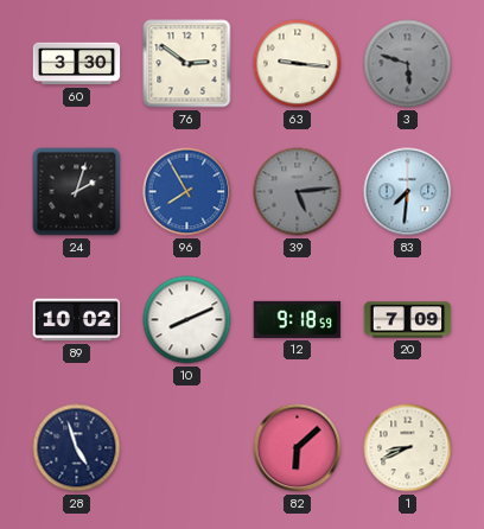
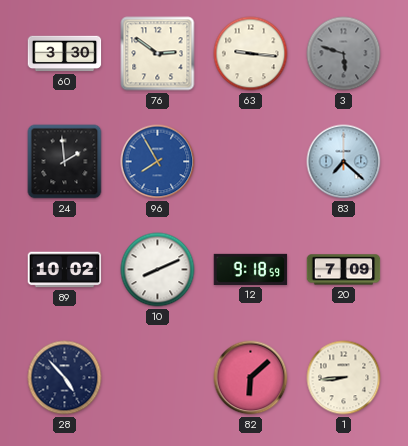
24: 2:03 -> 1:59
39: 5:14 -> none
83: 7:31 -> 7:22
28: 4:57 -> 4:53
1: 8:41 -> 8:44
